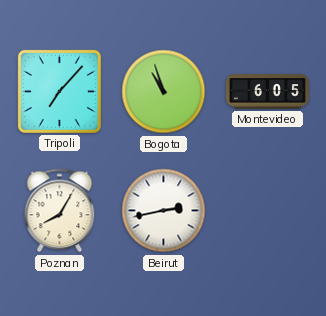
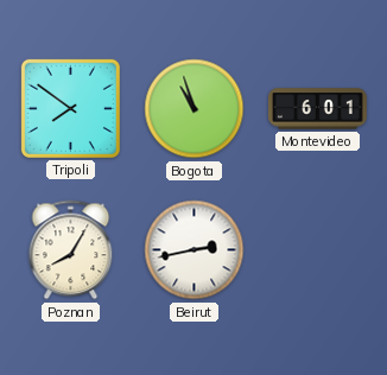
Tripoli: 7:07 -> 7:51
Montevideo: 6:05 -> 6:01
